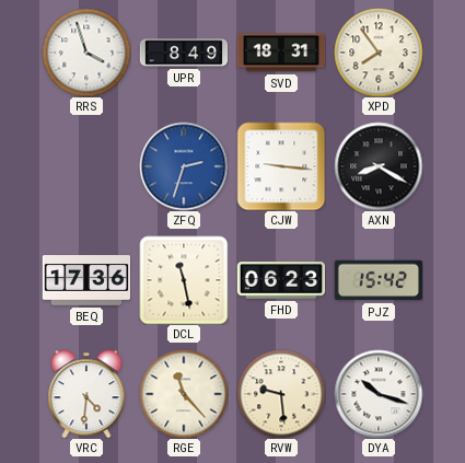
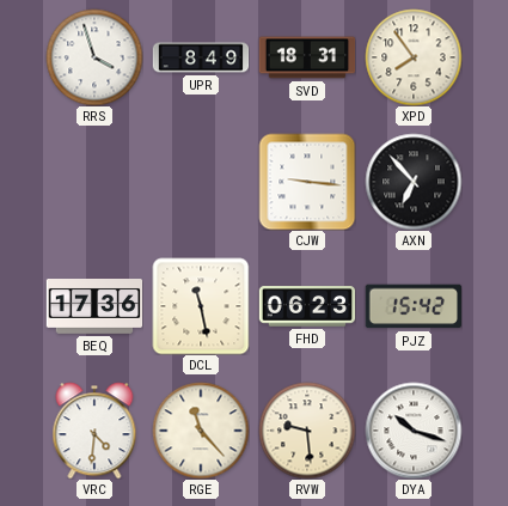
ZFQ: 2:33 -> none
AXN: 8:20 -> 6:53
